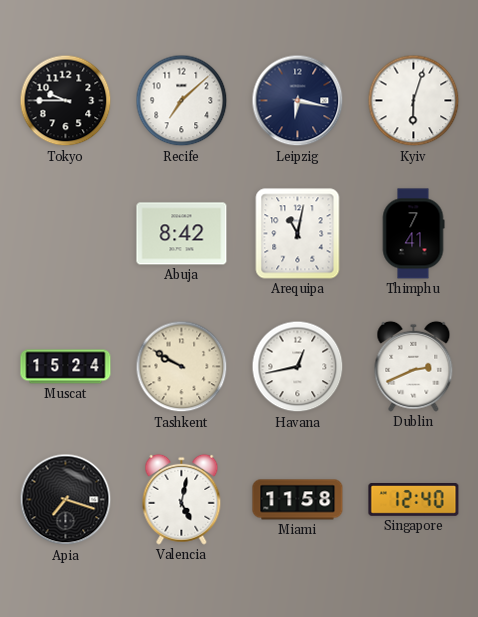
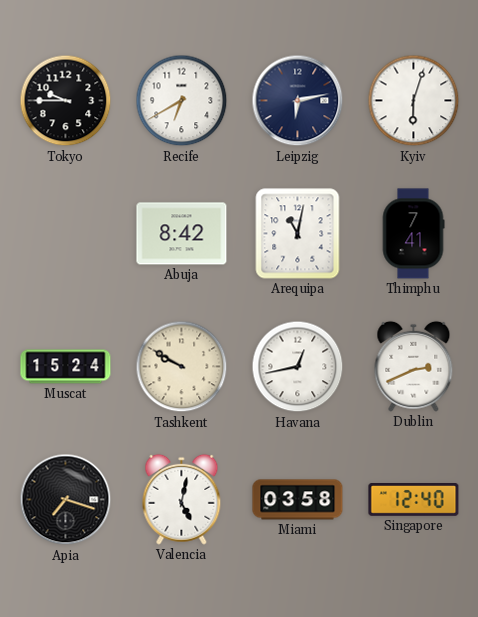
Recife: 7:08 -> 6:40
Leipzig: 6:17 -> 6:13
Miami: 11:58 -> 03:58
